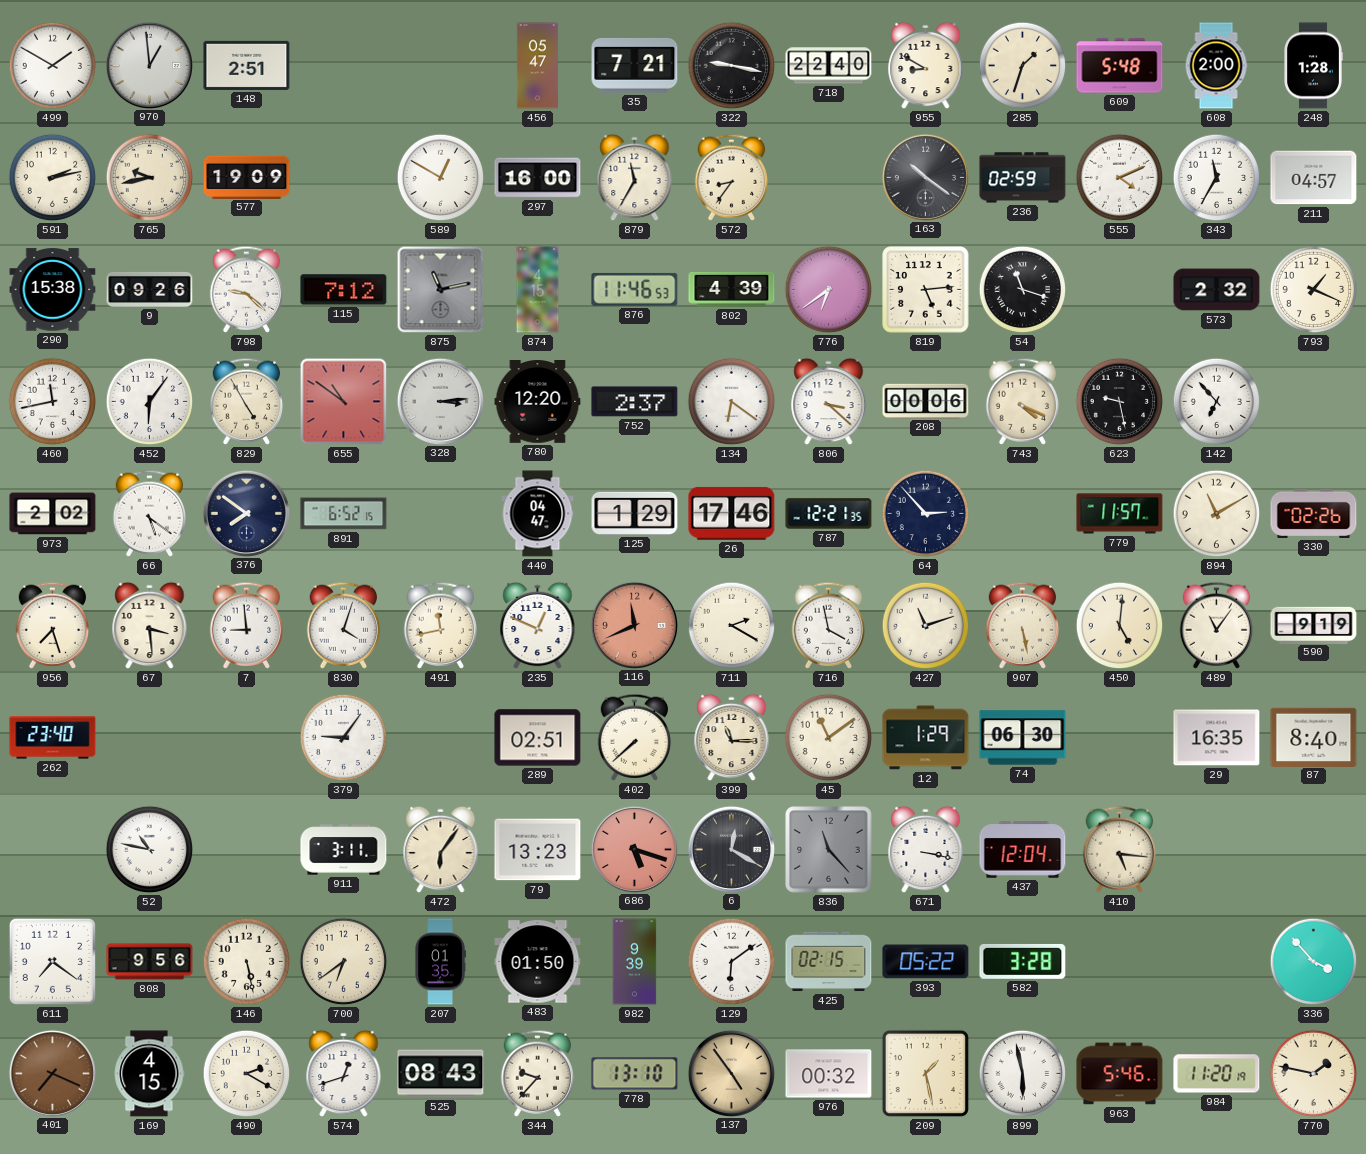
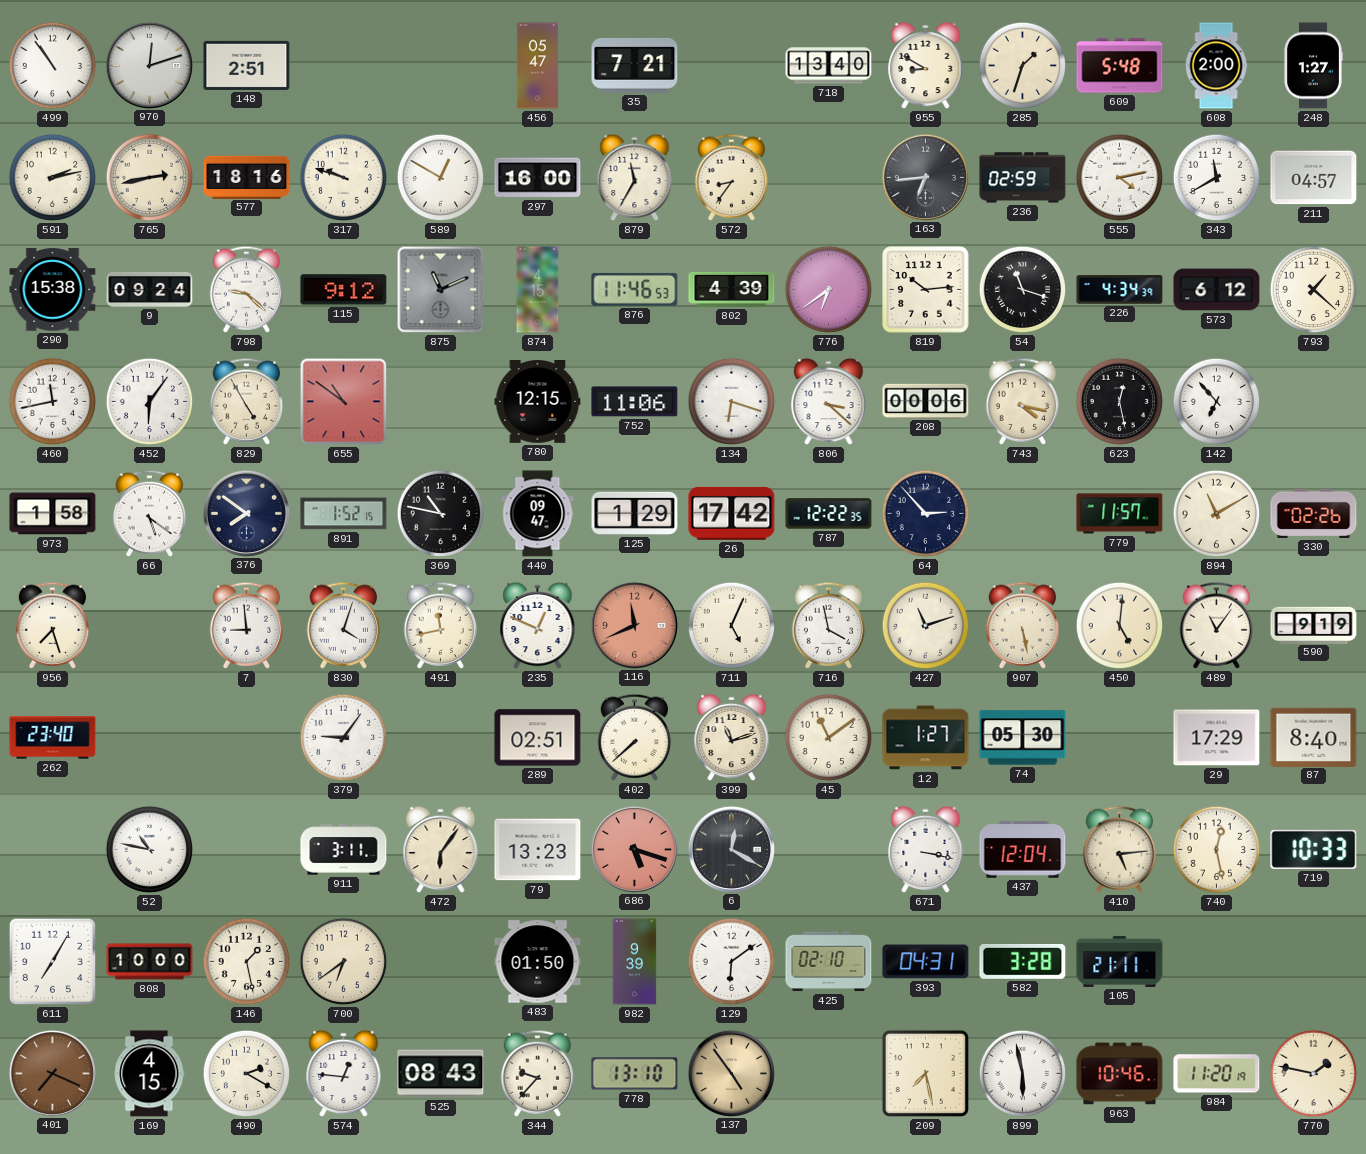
499: 1:50 -> 10:54
970: 12:59 -> 12:12
322: 9:17 -> none
718: 22:40 -> 13:40
248: 1:28 -> 1:27
765: 9:43 -> 2:43
577: 19:09 -> 18:16
317: none -> 9:48
163: 10:21 -> 6:44
555: 4:11 -> 4:13
343: 11:35 -> 11:40
9: 09:26 -> 09:24
115: 7:12 -> 9:12
875: 11:13 -> 11:11
819: 5:14 -> 10:14
226: none -> 4:34
573: 2:32 -> 6:12
793: 1:19 -> 1:22
328: 3:14 -> none
780: 12:20 -> 12:15
752: 2:37 -> 11:06
134: 6:21 -> 6:18
743: 4:19 -> 4:17
623: 9:28 -> 12:28
973: 2:02 -> 1:58
891: 6:52 -> 1:52
369: none -> 10:47
440: 04:47 -> 09:47
26: 17:46 -> 17:42
787: 12:21 -> 12:22
67: 3:29 -> none
711: 2:20 -> 5:04
399: 11:15 -> 11:12
12: 1:29 -> 1:27
74: 06:30 -> 05:30
29: 16:35 -> 17:29
836: 11:23 -> none
410: 5:16 -> 5:14
740: none -> 12:28
719: none -> 10:33
611: 7:21 -> 7:05
808: 9:56 -> 10:00
146: 5:28 -> 1:28
207: 01:35 -> none
425: 02:15 -> 02:10
393: 05:22 -> 04:31
105: none -> 21:11
336: 3:53 -> none
574: 12:42 -> 12:46
976: 00:32 -> none
209: 1:28 -> 7:28
963: 5:46 -> 10:46
